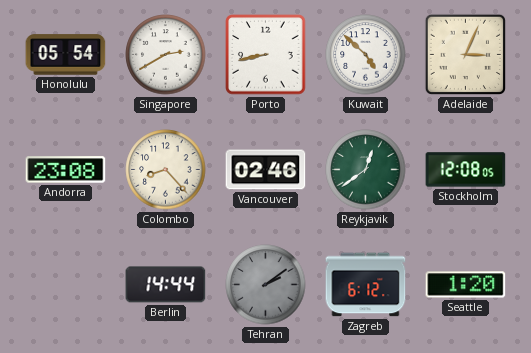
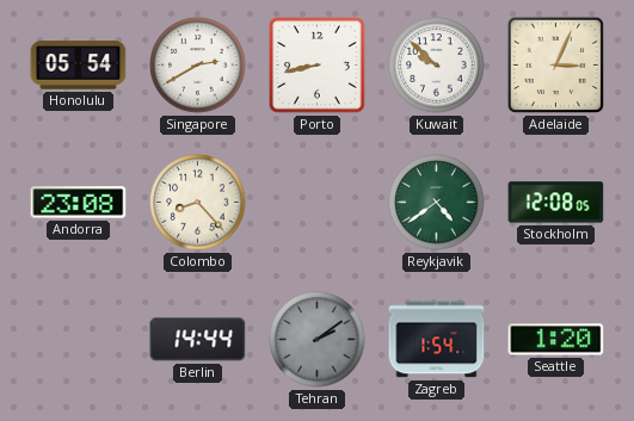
Kuwait: 4:52 -> 9:52
Vancouver: 02:46 -> none
Reykjavik: 12:39 -> 4:39
Zagreb: 6:12 -> 1:54
